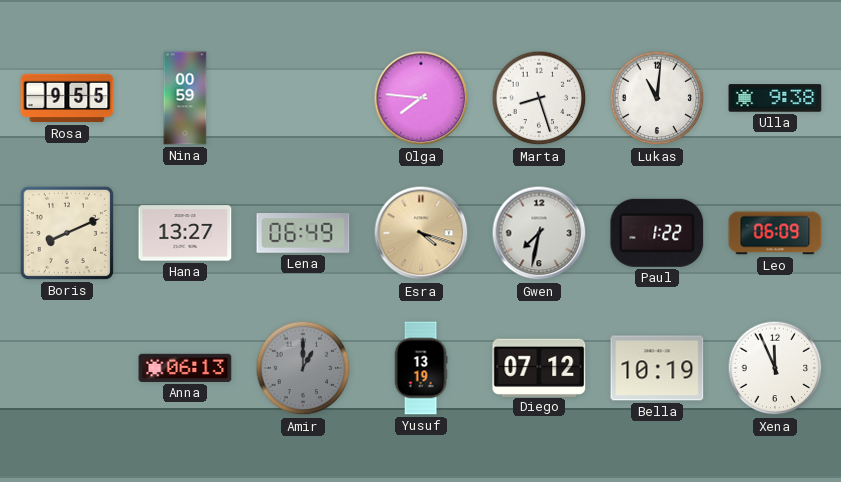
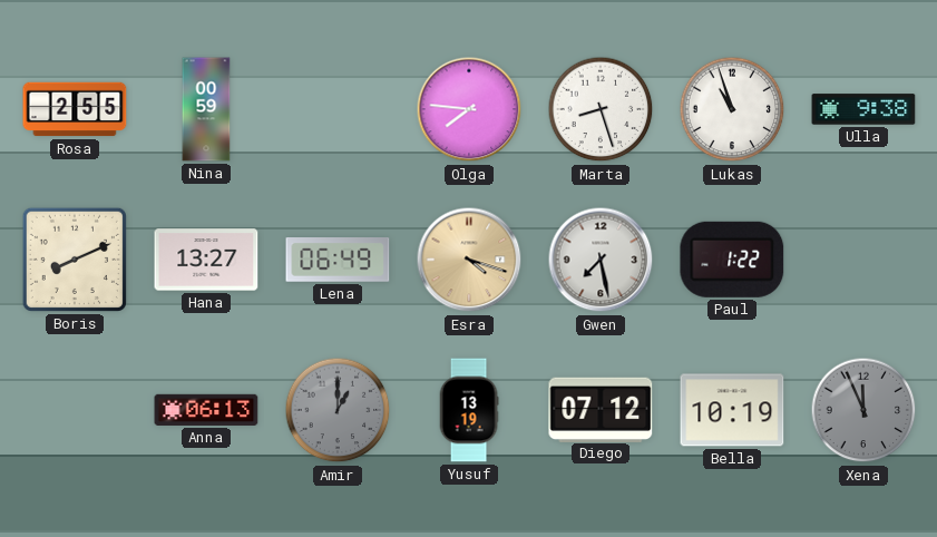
Rosa: 9:55 -> 2:55
Lukas: 11:01 -> 10:57
Gwen: 7:32 -> 7:28
Leo: 06:09 -> none
Xena dial: white -> grey
